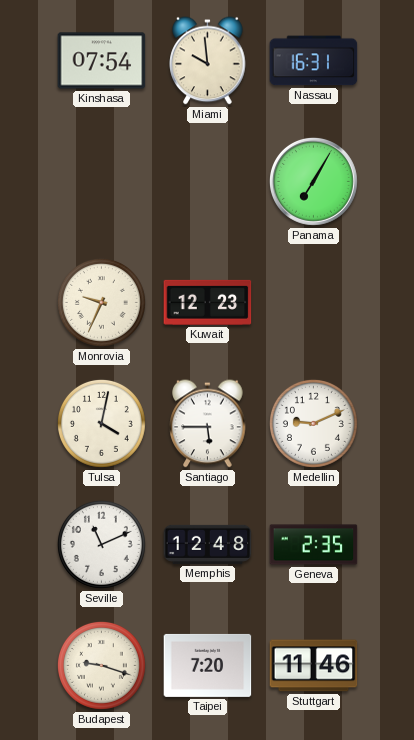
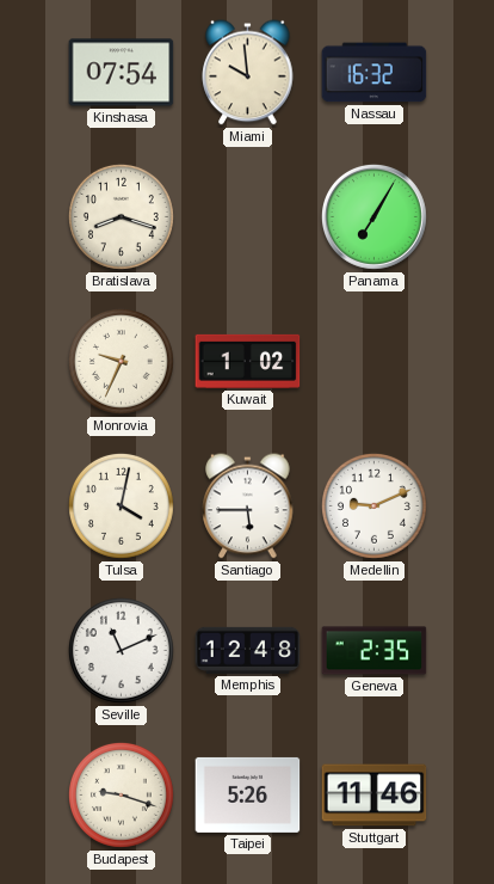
Nassau: 16:31 -> 16:32
Bratislava: none -> 8:18
Kuwait: 12:23 -> 1:02
Taipei: 7:20 -> 5:26
